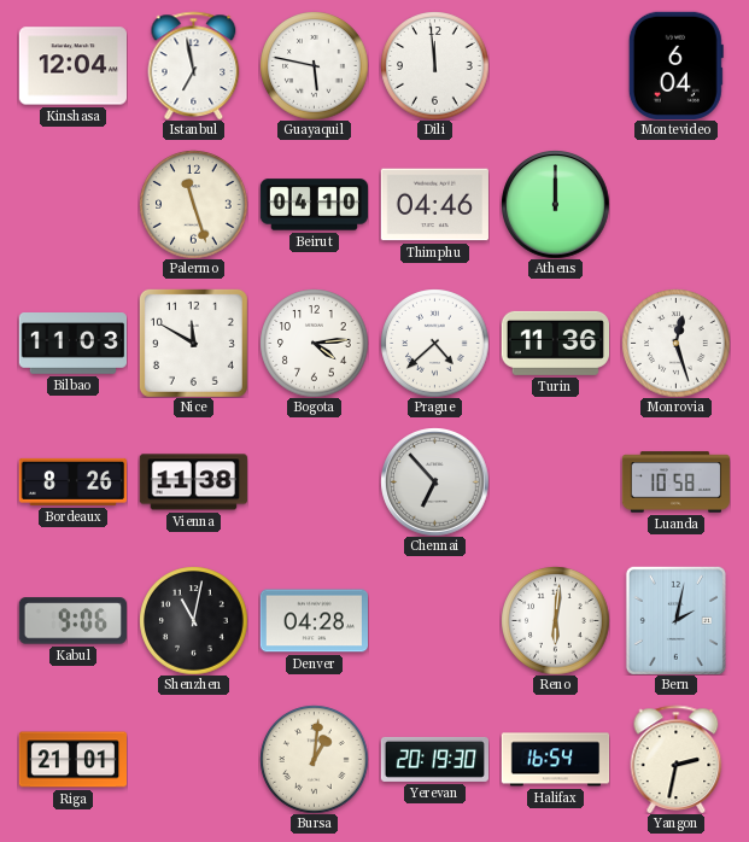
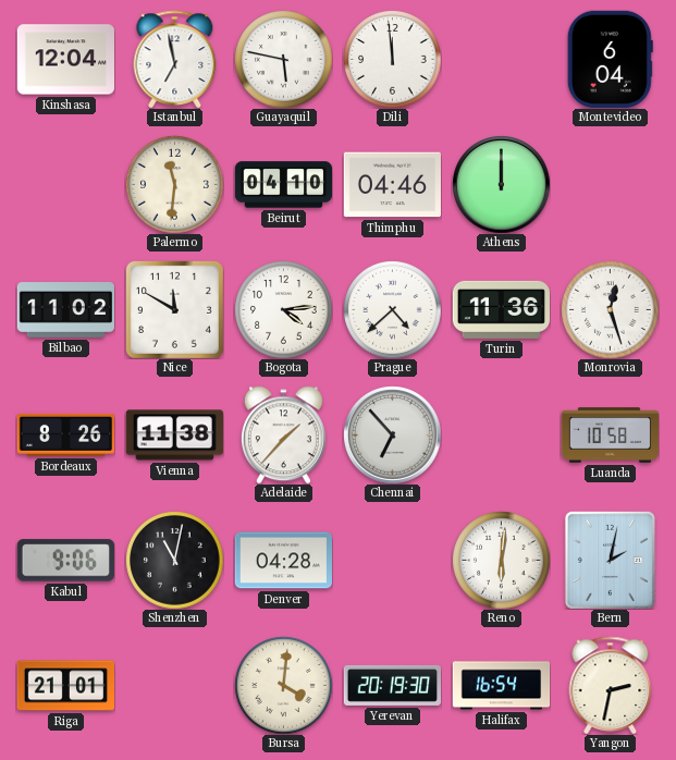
Palermo: 11:27 -> 11:31
Bilbao: 11:03 -> 11:02
Adelaide: none -> 1:37
Bursa: 1:01 -> 4:01
